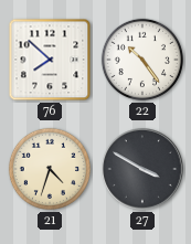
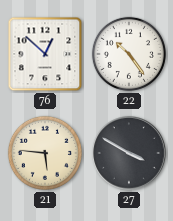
76: 7:52 -> 12:52
21: 4:33 -> 5:46
